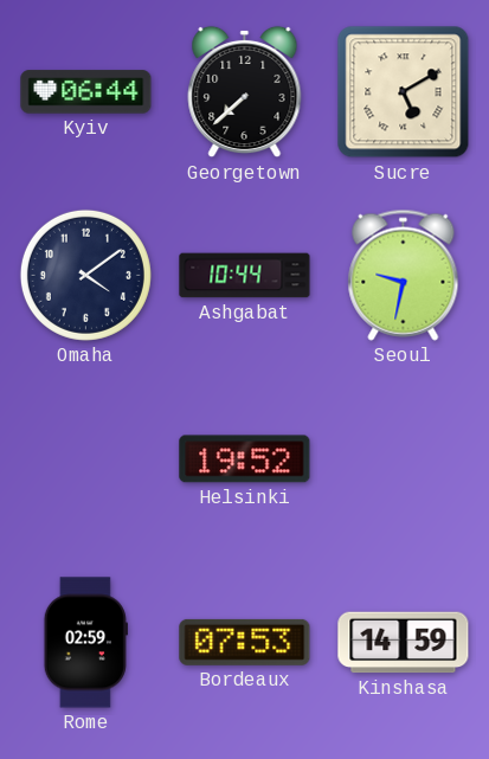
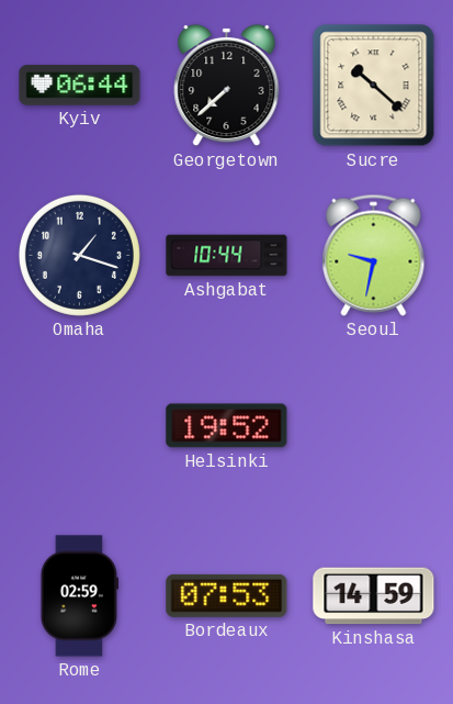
Sucre: 5:10 -> 10:22
Omaha: 4:09 -> 1:18
